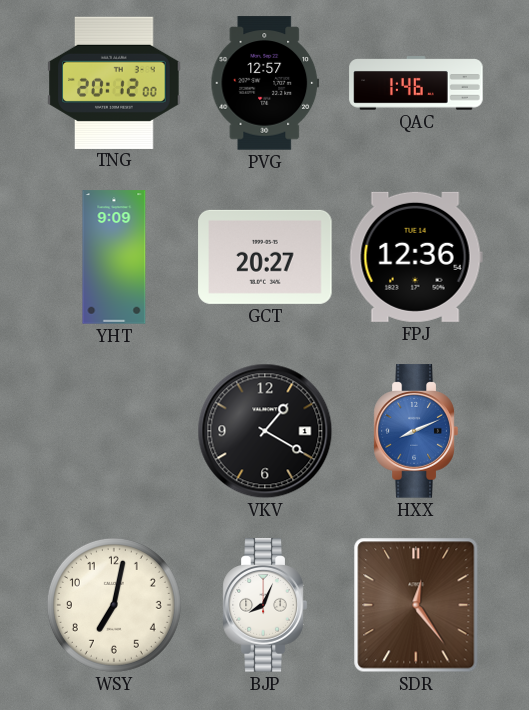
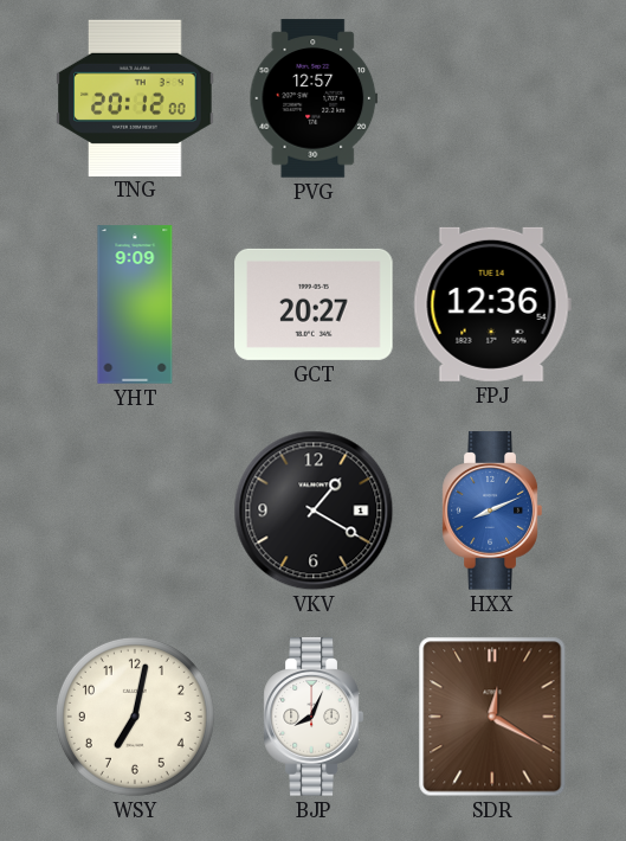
QAC: 1:46 -> none
SDR: 12:24 -> 12:20
